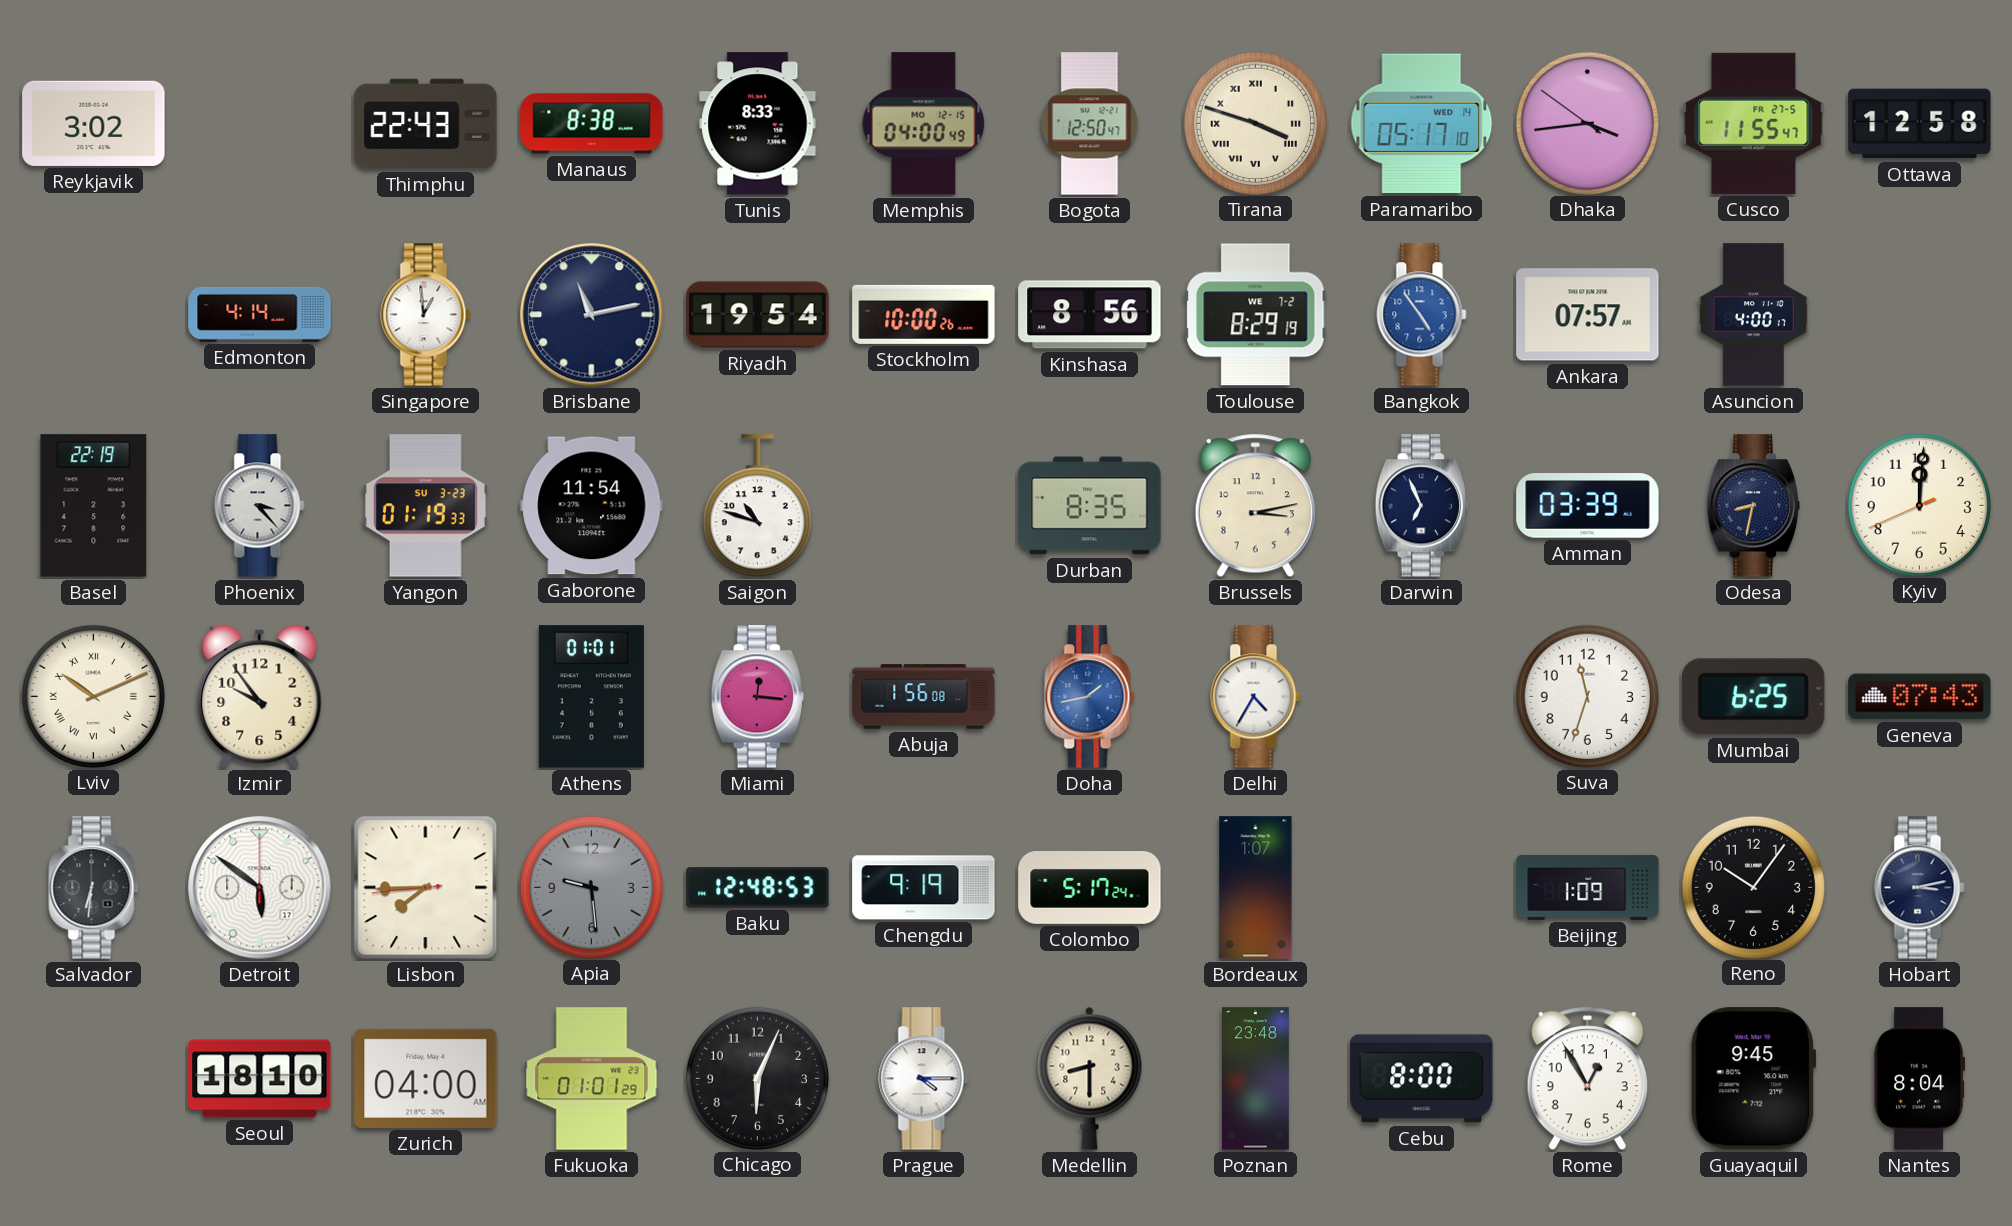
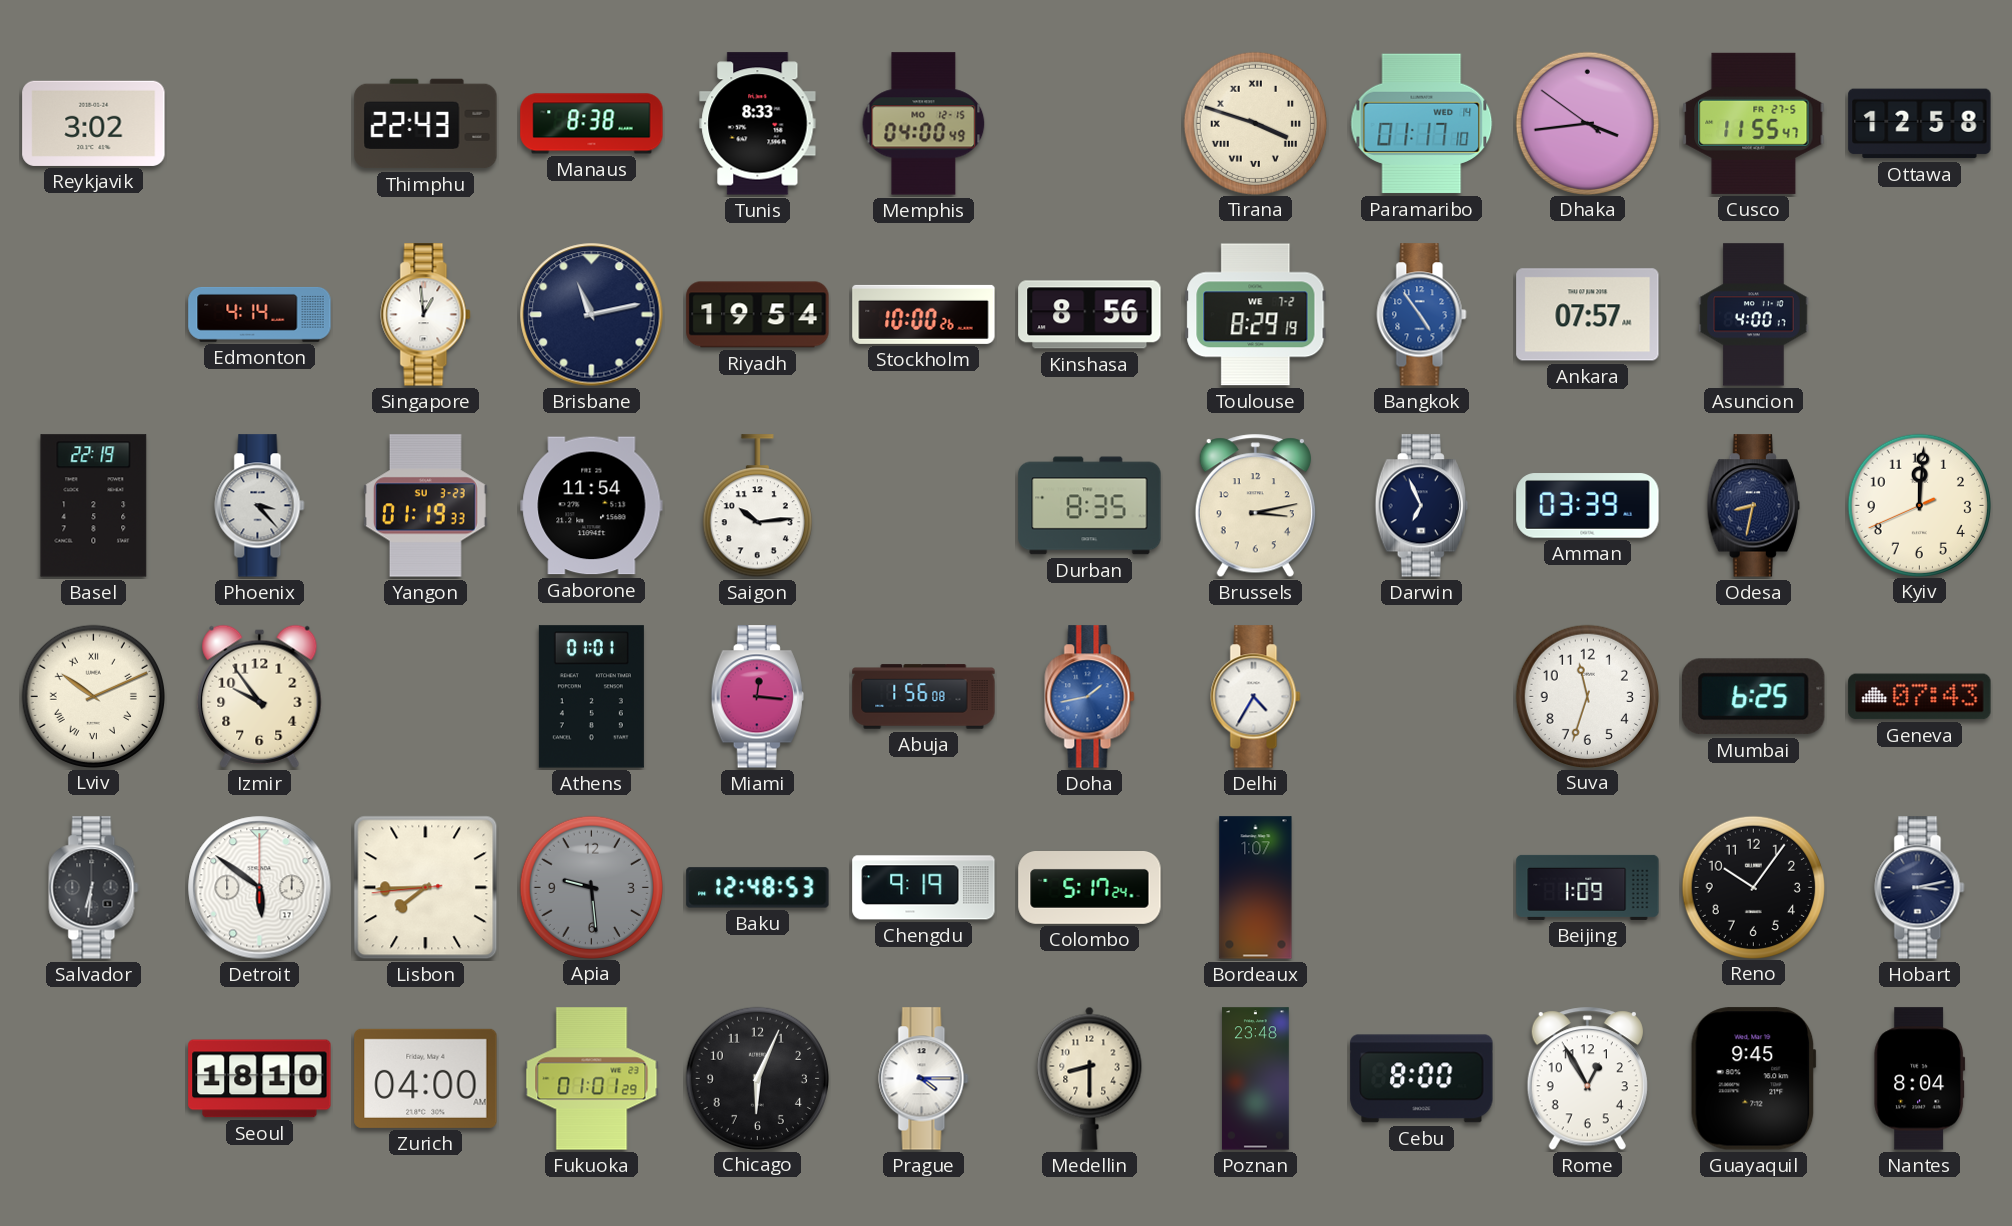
Bogota: 12:50 -> none
Paramaribo: 05:17 -> 01:17
Saigon: 10:48 -> 10:14
